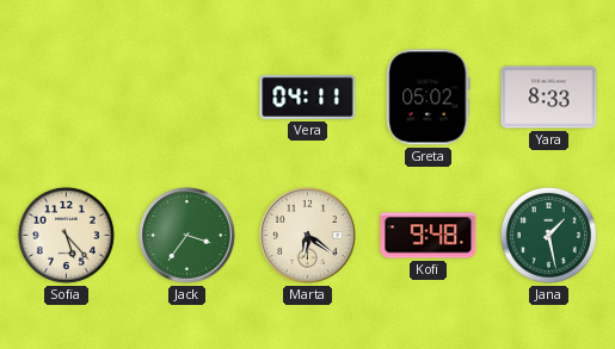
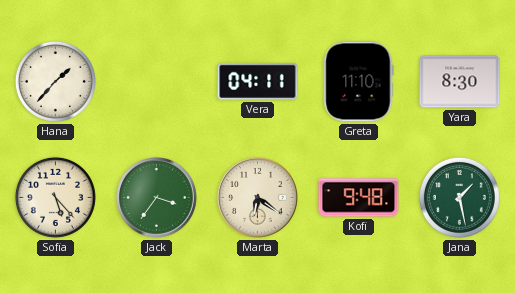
Hana: none -> 1:37
Greta: 05:02 -> 11:10
Yara: 8:33 -> 8:30
